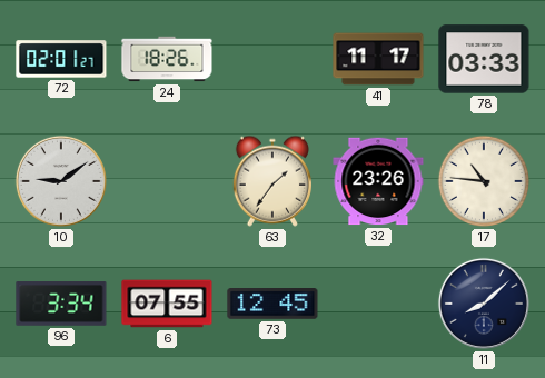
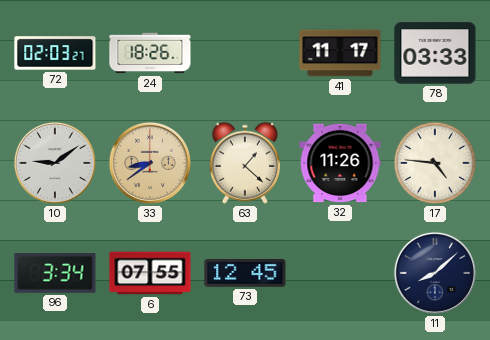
72: 02:01 -> 02:03
33: none -> 8:39
63: 1:36 -> 1:22
32: 23:26 -> 11:26
17: 10:46 -> 4:46
